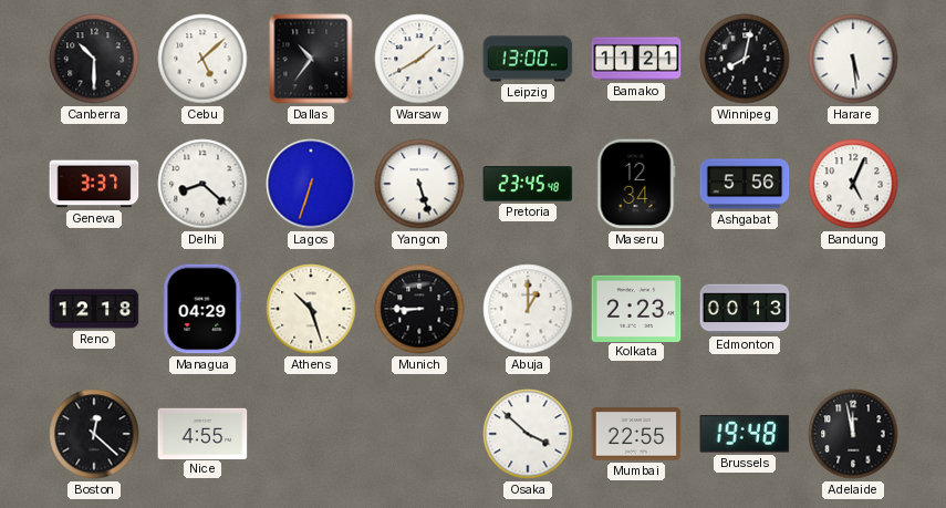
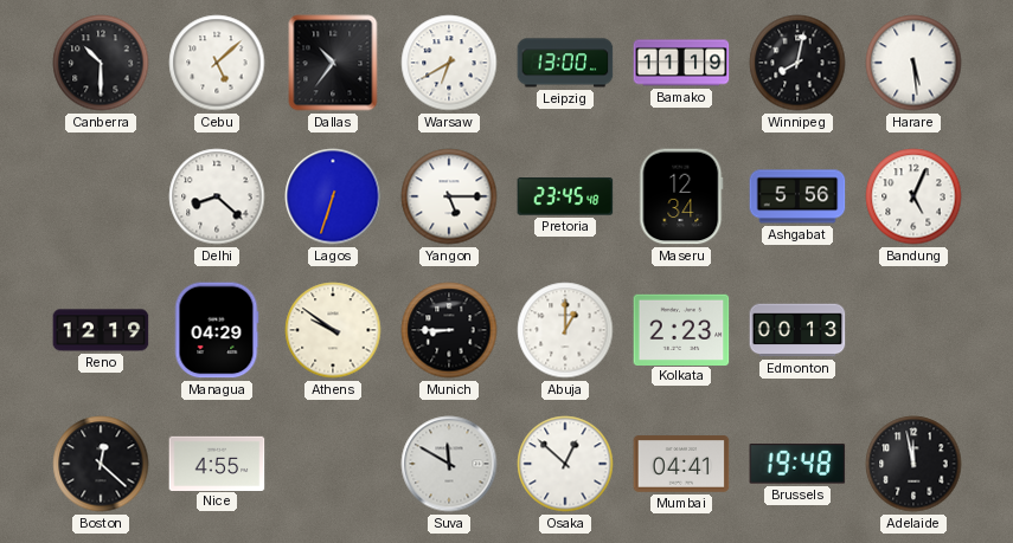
Warsaw: 1:40 -> 6:40
Bamako: 11:21 -> 11:19
Geneva: 3:37 -> none
Yangon: 5:27 -> 5:15
Reno: 12:18 -> 12:19
Athens: 10:27 -> 9:51
Suva: none -> 11:50
Osaka: 3:52 -> 12:52
Mumbai: 22:55 -> 04:41
